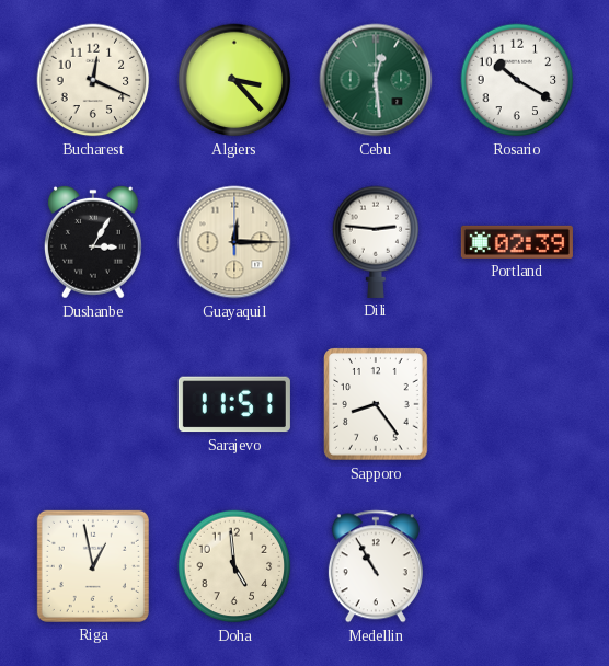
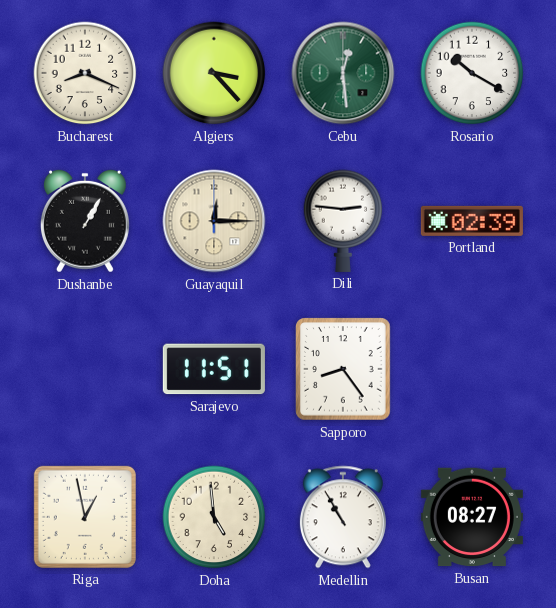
Bucharest: 12:19 -> 8:19
Dushanbe: 3:05 -> 1:05
Busan: none -> 08:27
